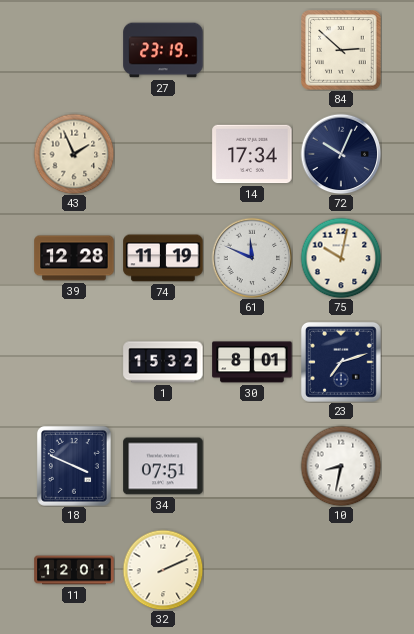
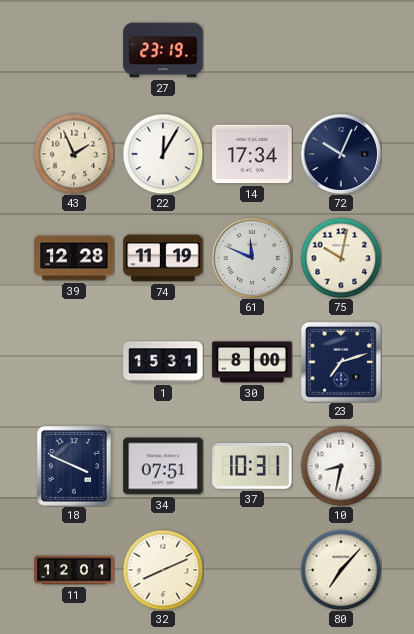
84: 2:52 -> none
22: none -> 12:05
1: 15:32 -> 15:31
30: 8:01 -> 8:00
37: none -> 10:31
32: 2:11 -> 8:11
80: none -> 7:07
